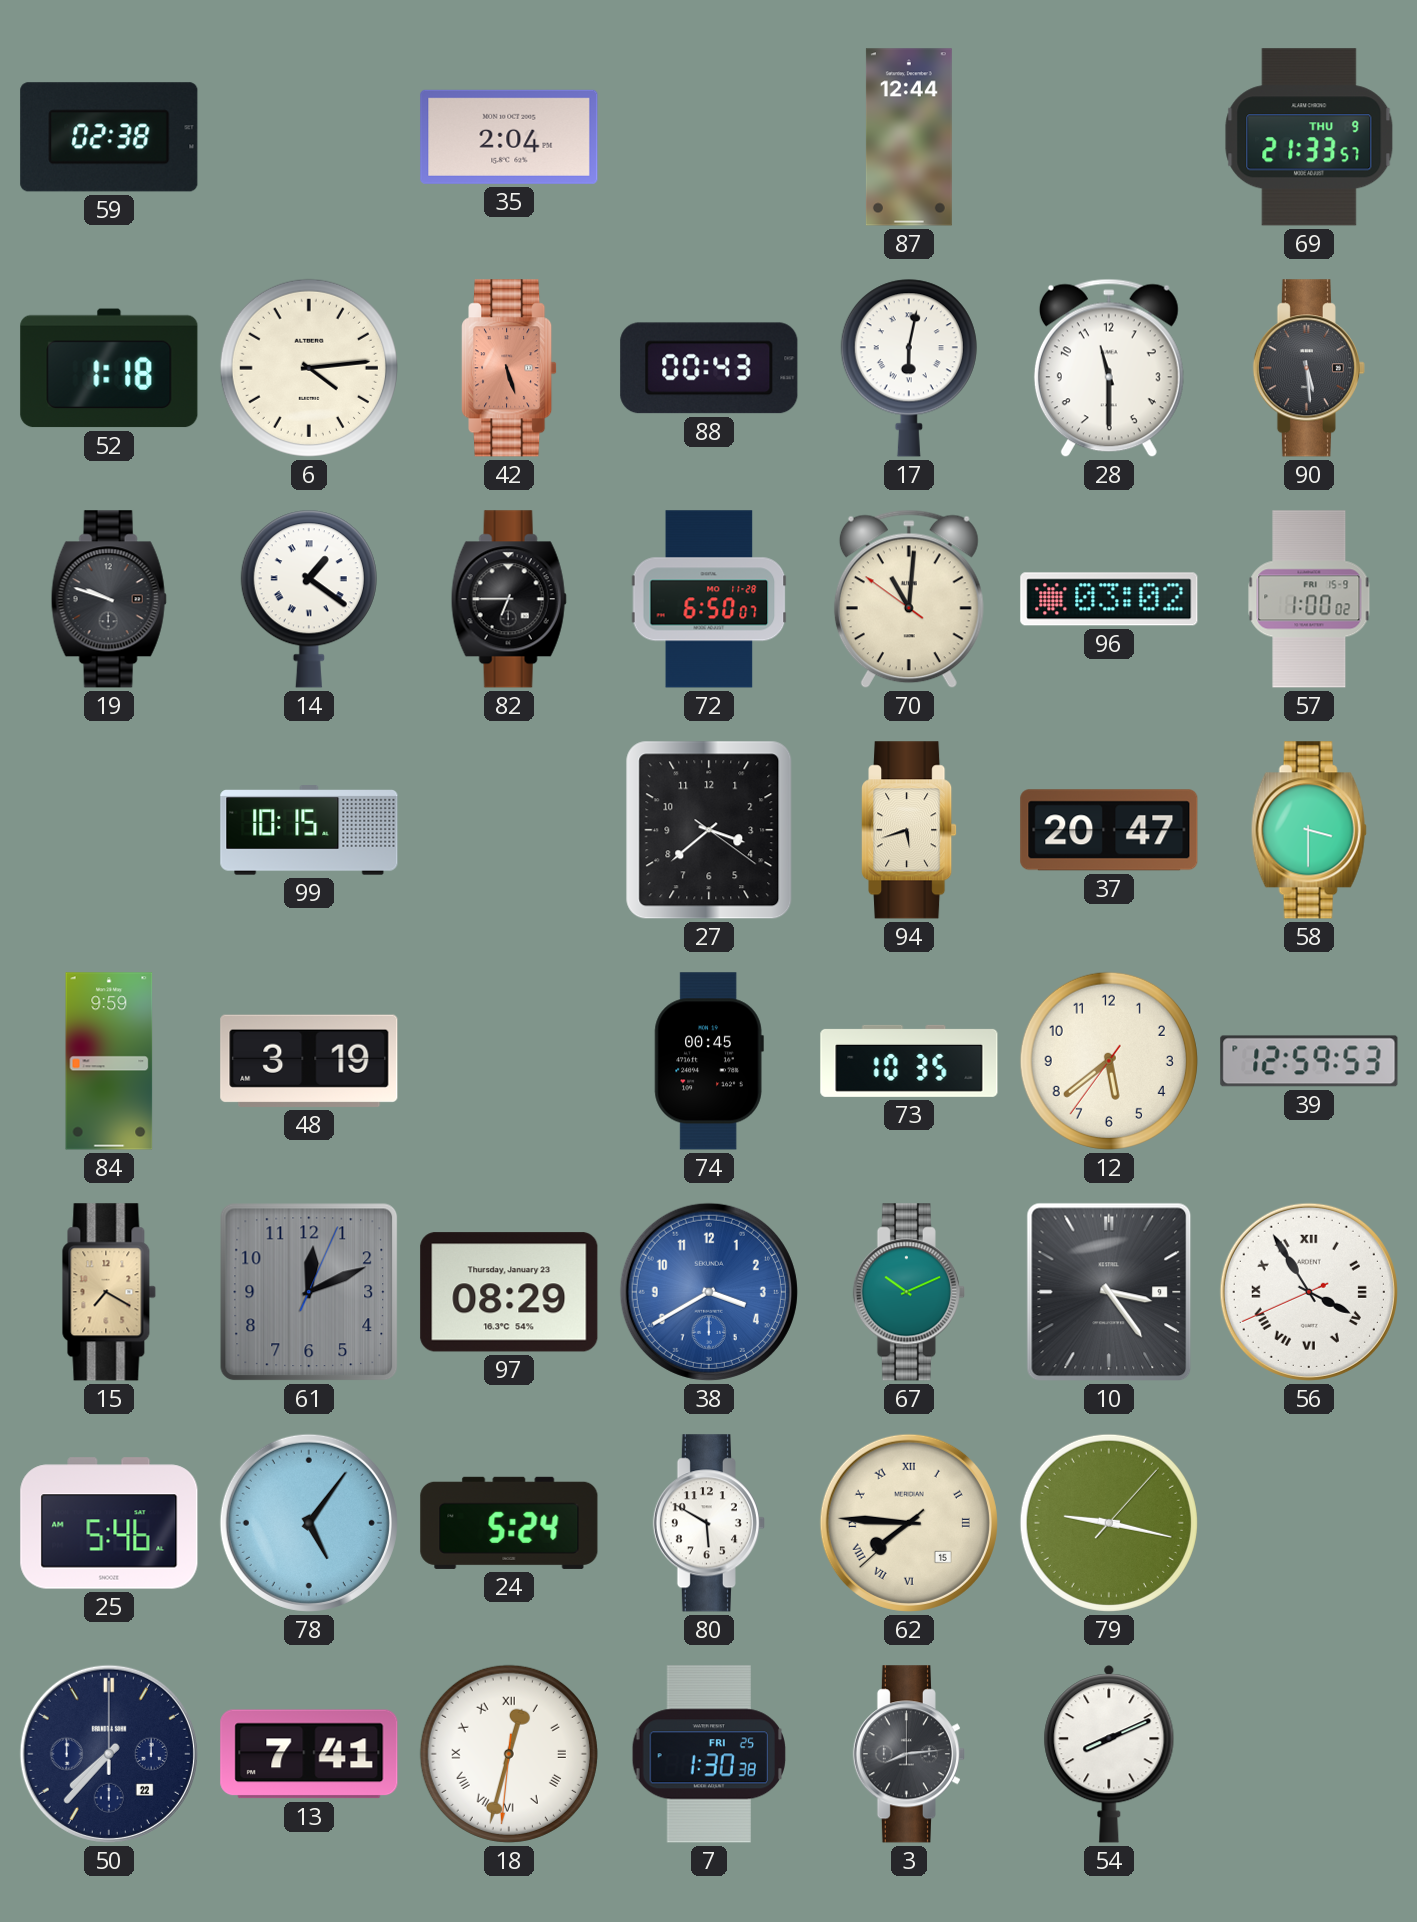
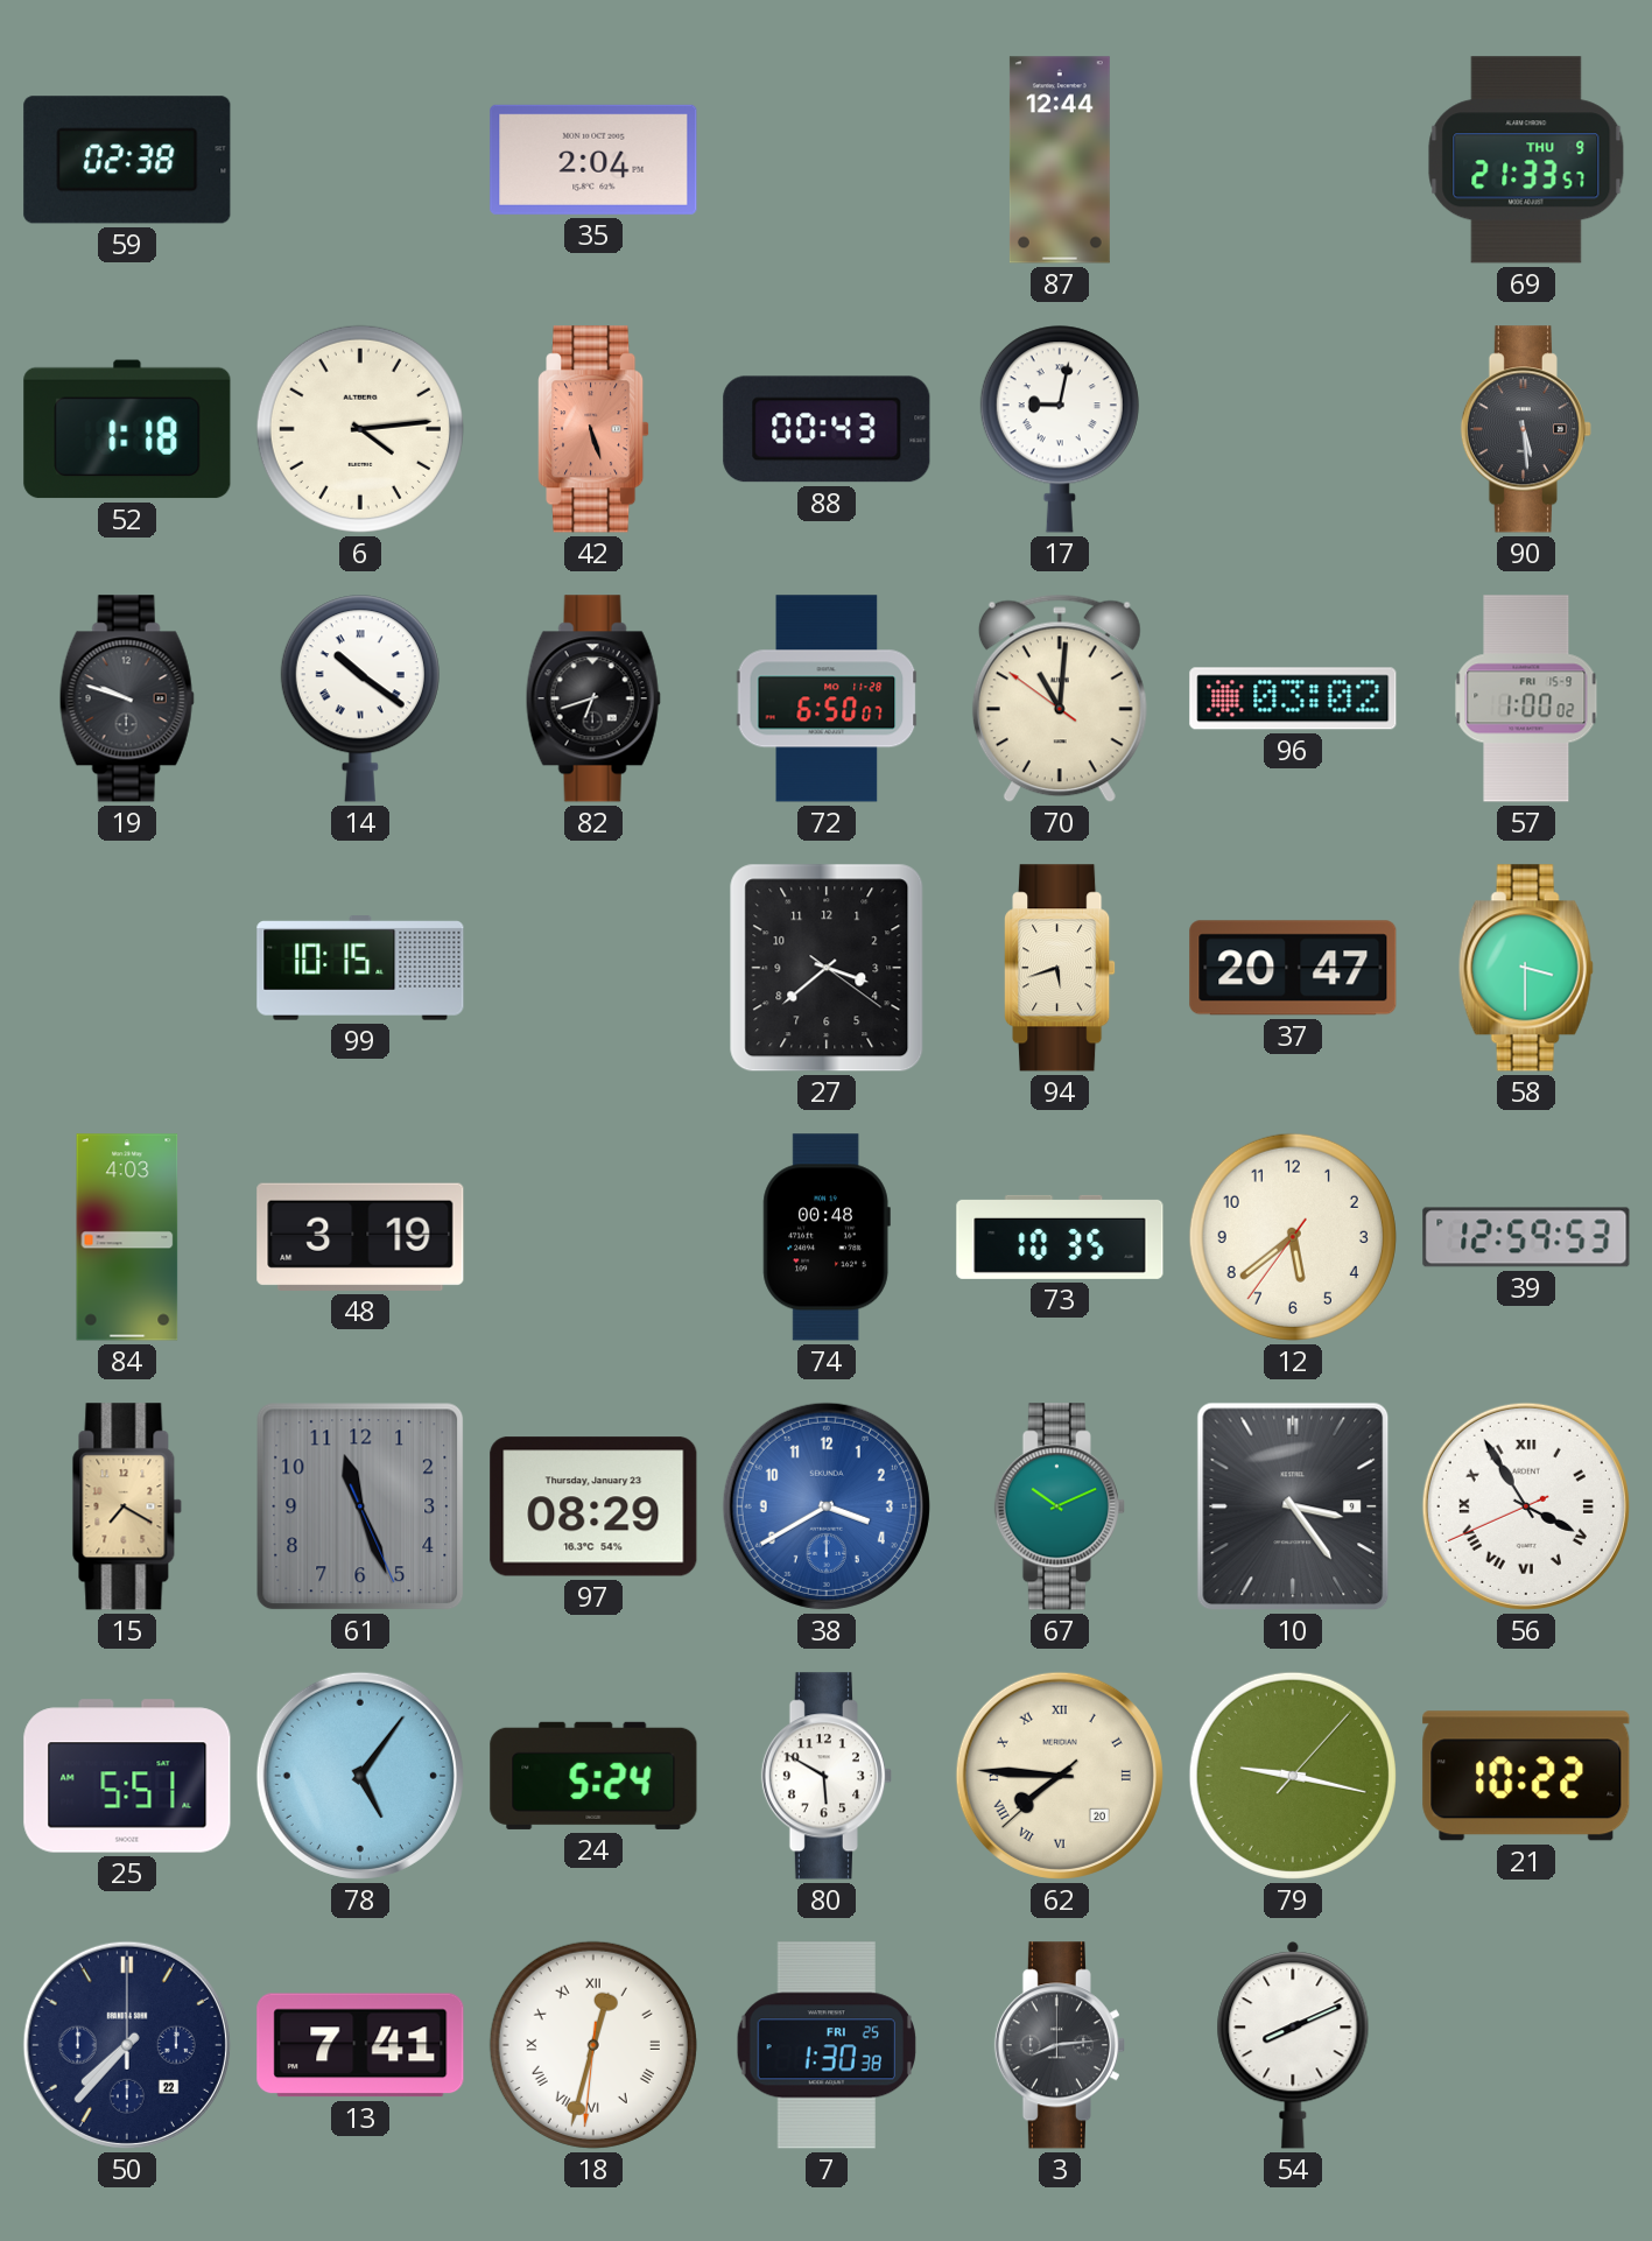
17: 6:02 -> 9:02
28: 11:30 -> none
14: 1:21 -> 10:21
82: 6:45 -> 6:42
84: 9:59 -> 4:03
74: 00:45 -> 00:48
61: 12:11 -> 11:26
25: 5:46 -> 5:51
62 date: 15 -> 20
21: none -> 10:22
